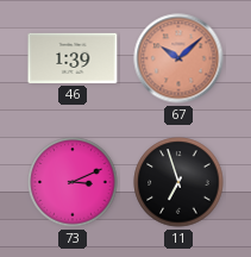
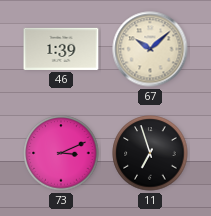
67 dial: salmon -> cream
